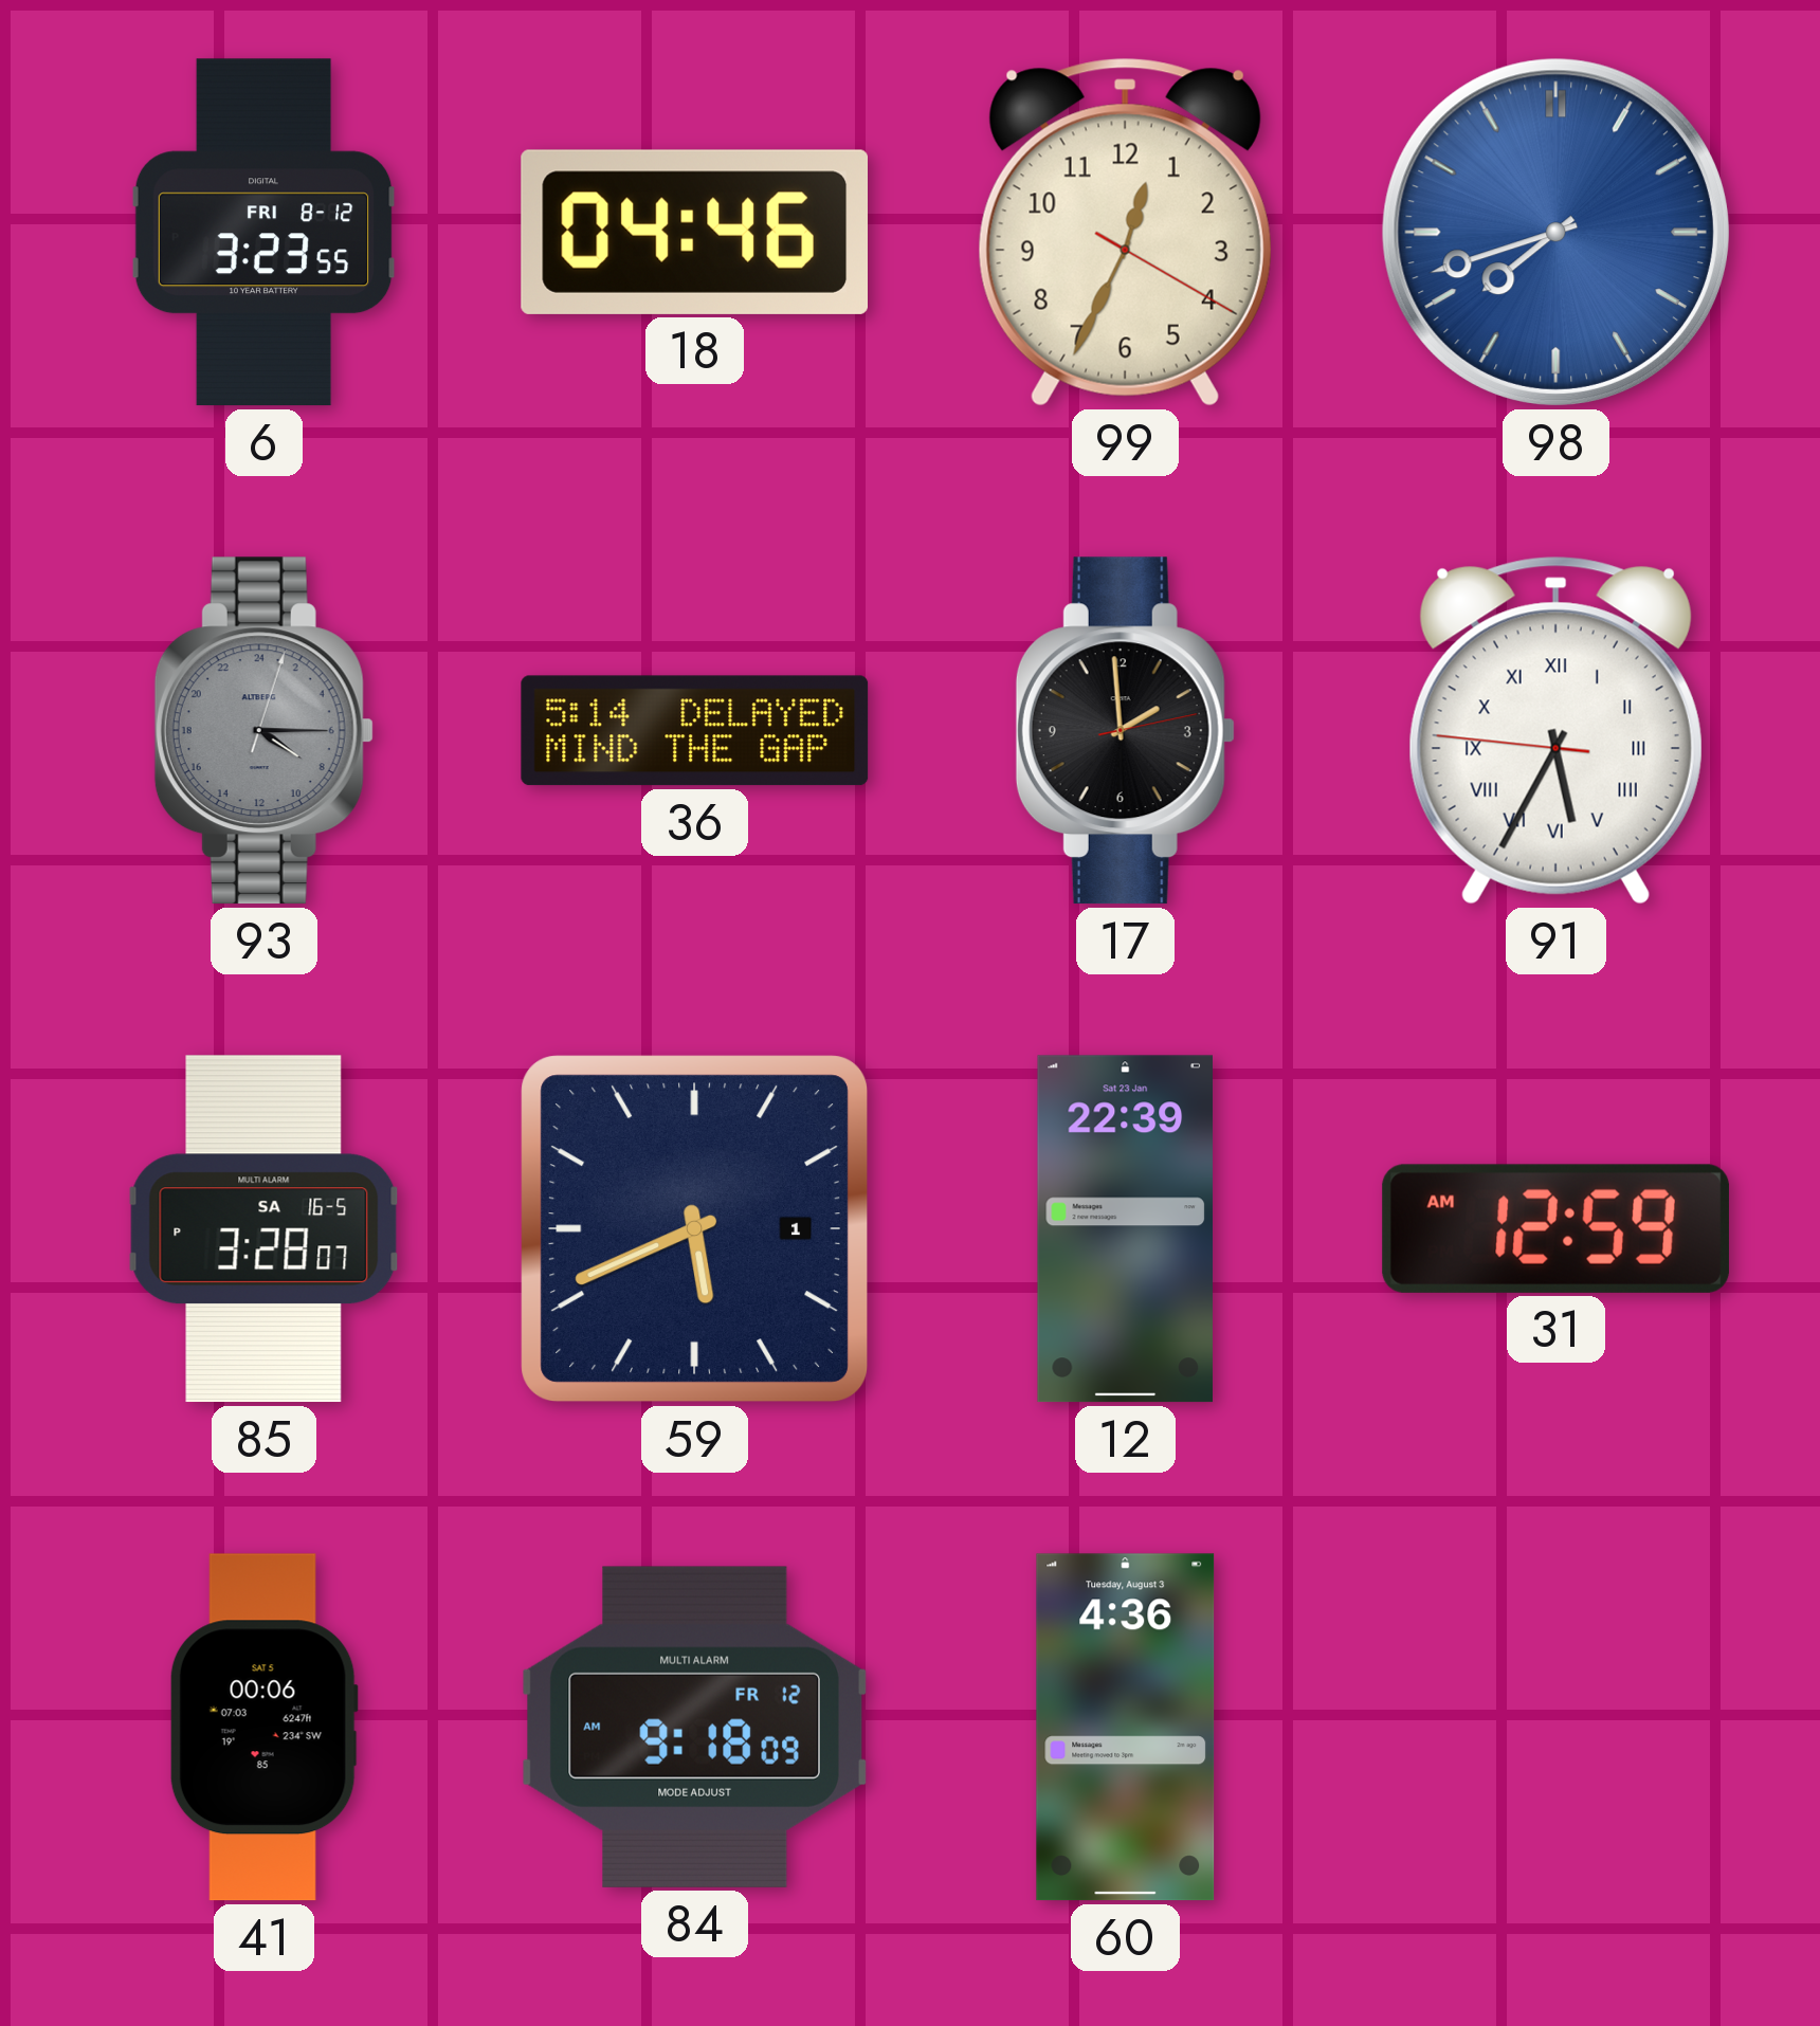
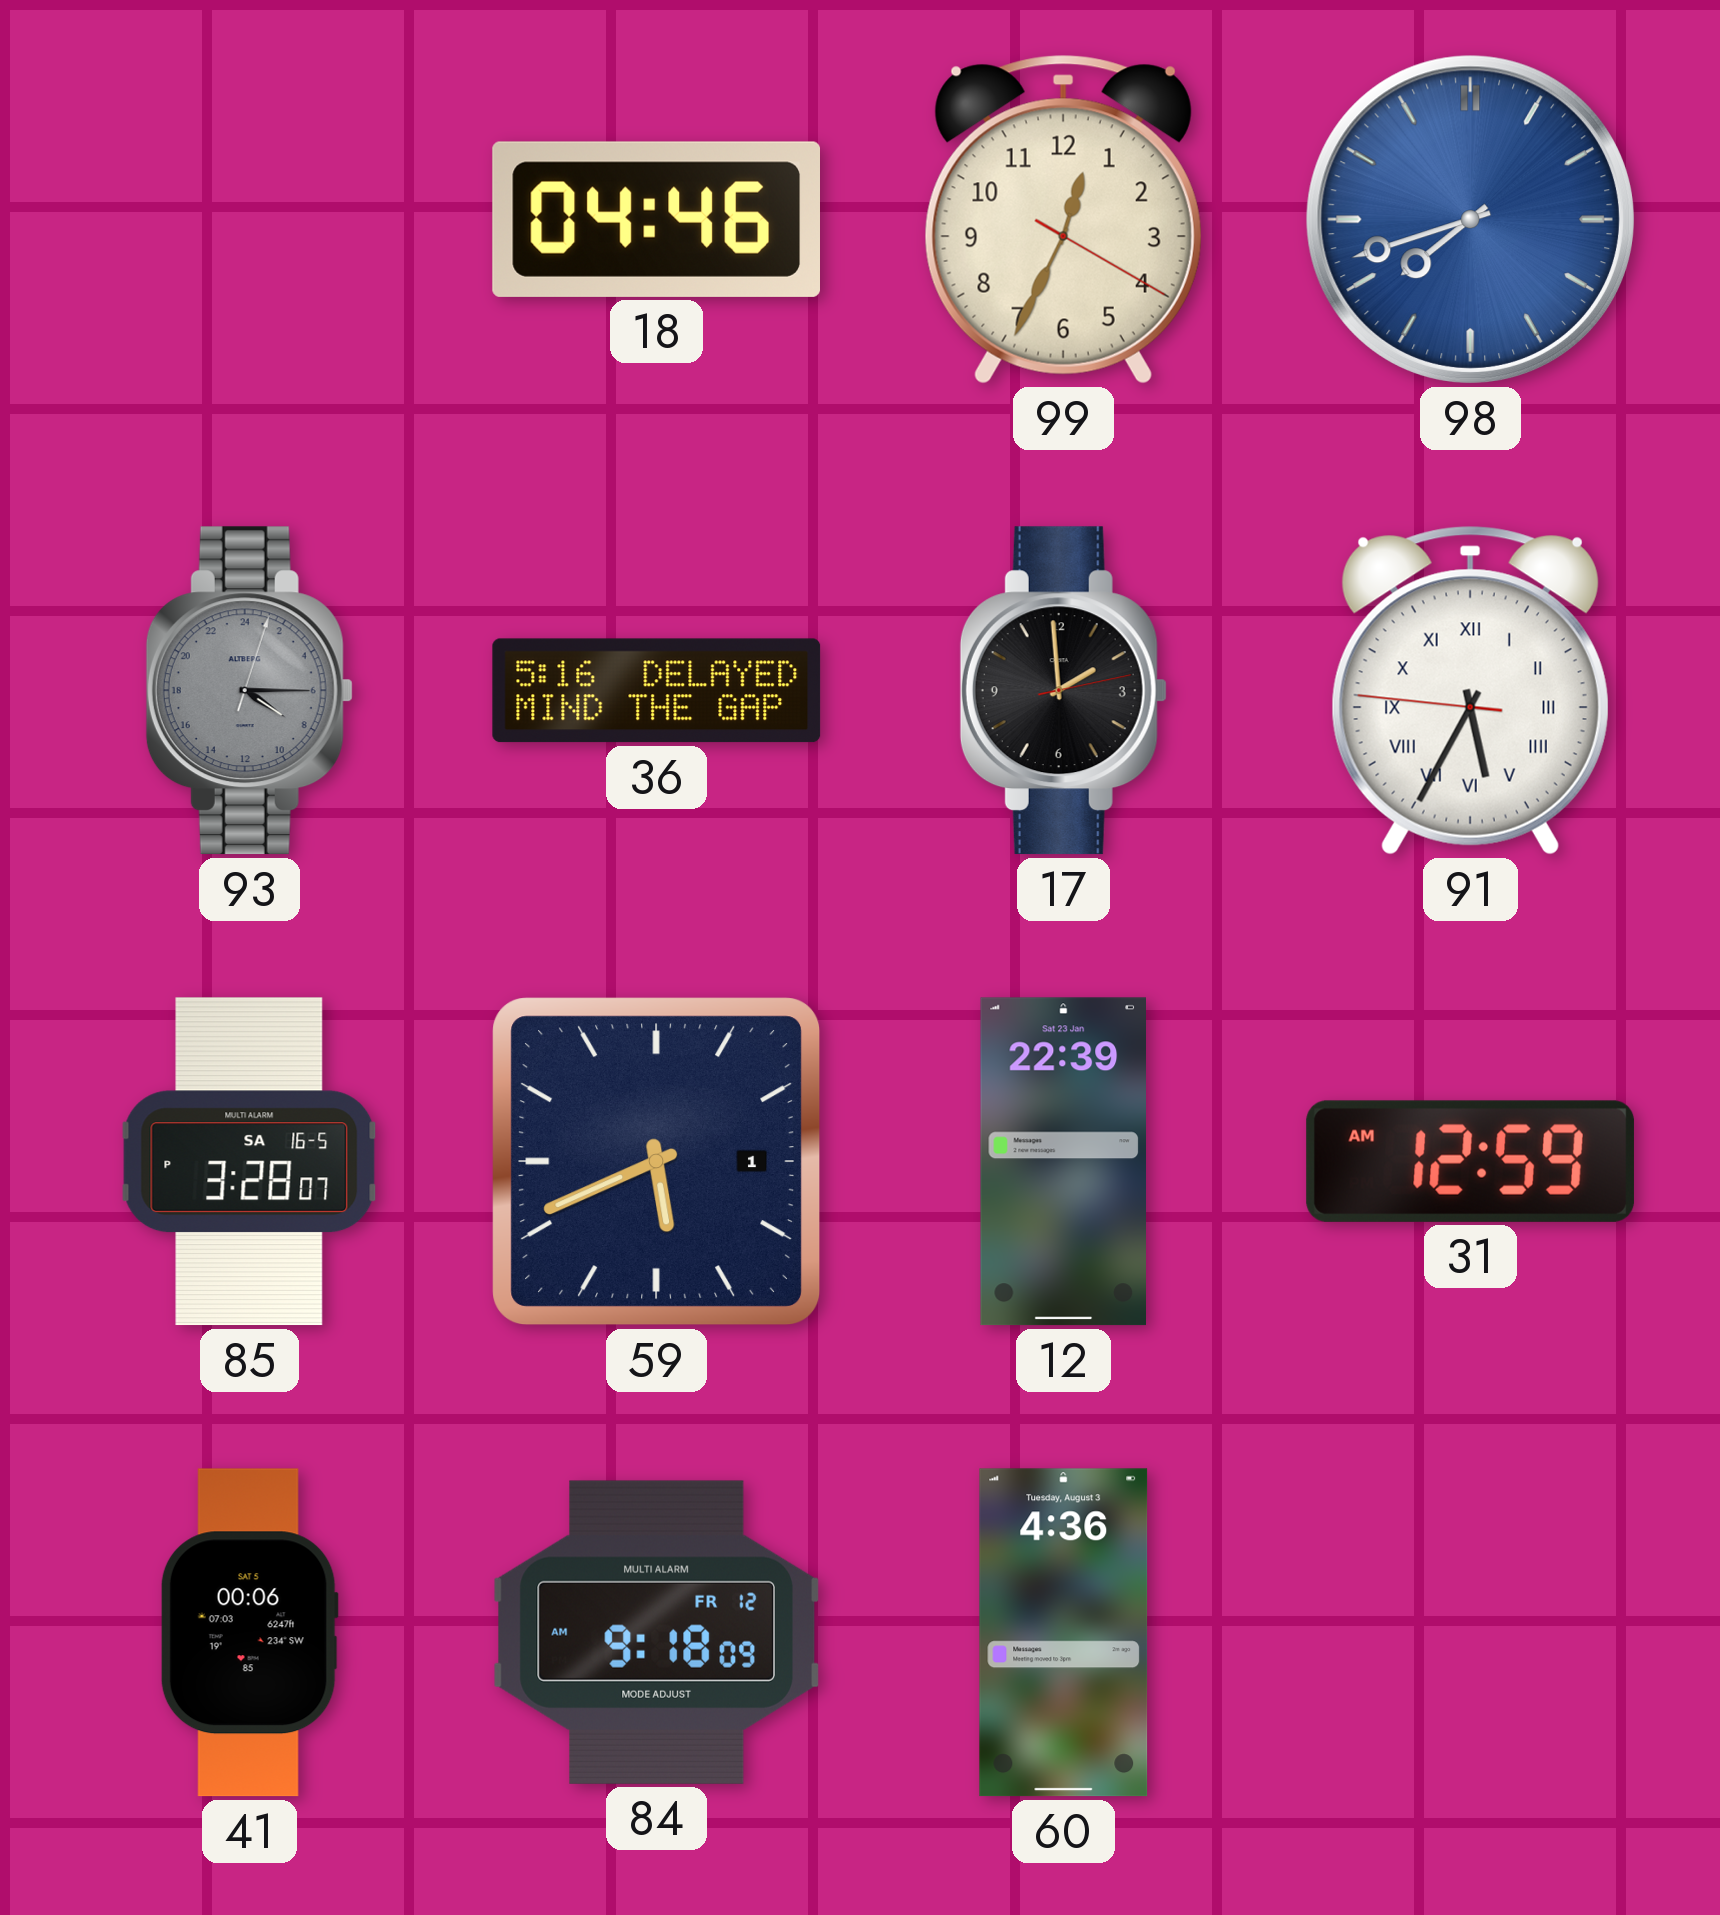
6: 3:23 -> none
36: 5:14 -> 5:16
